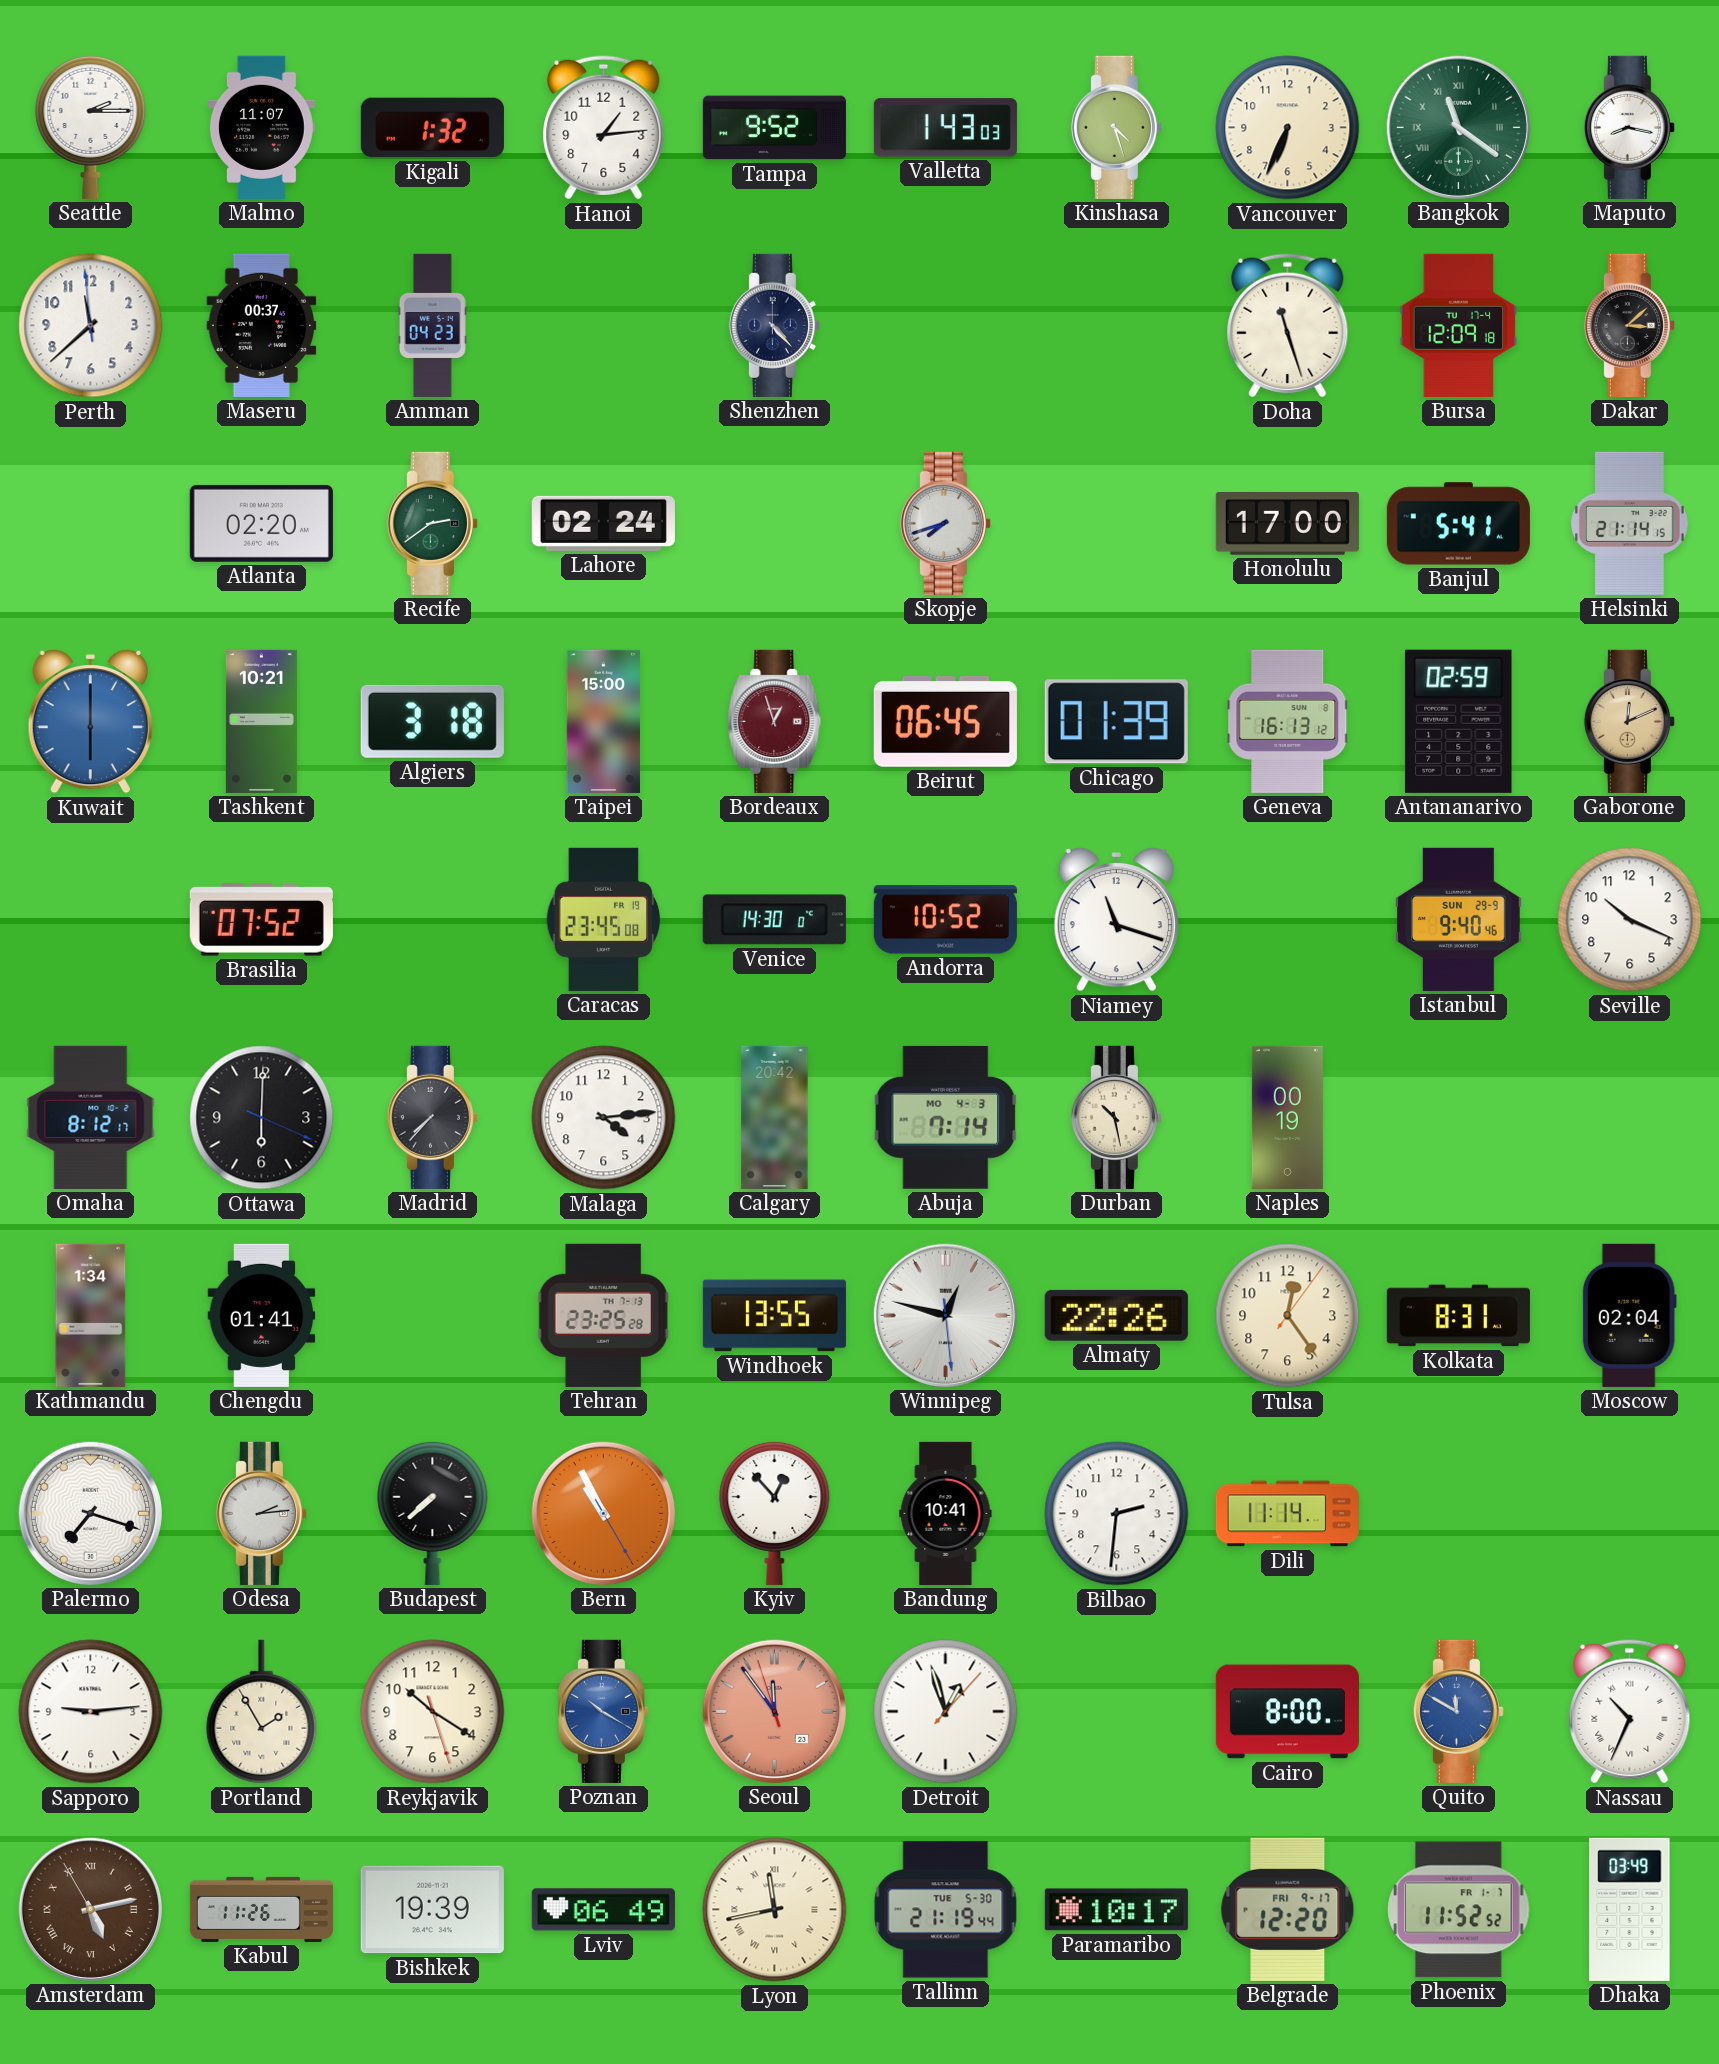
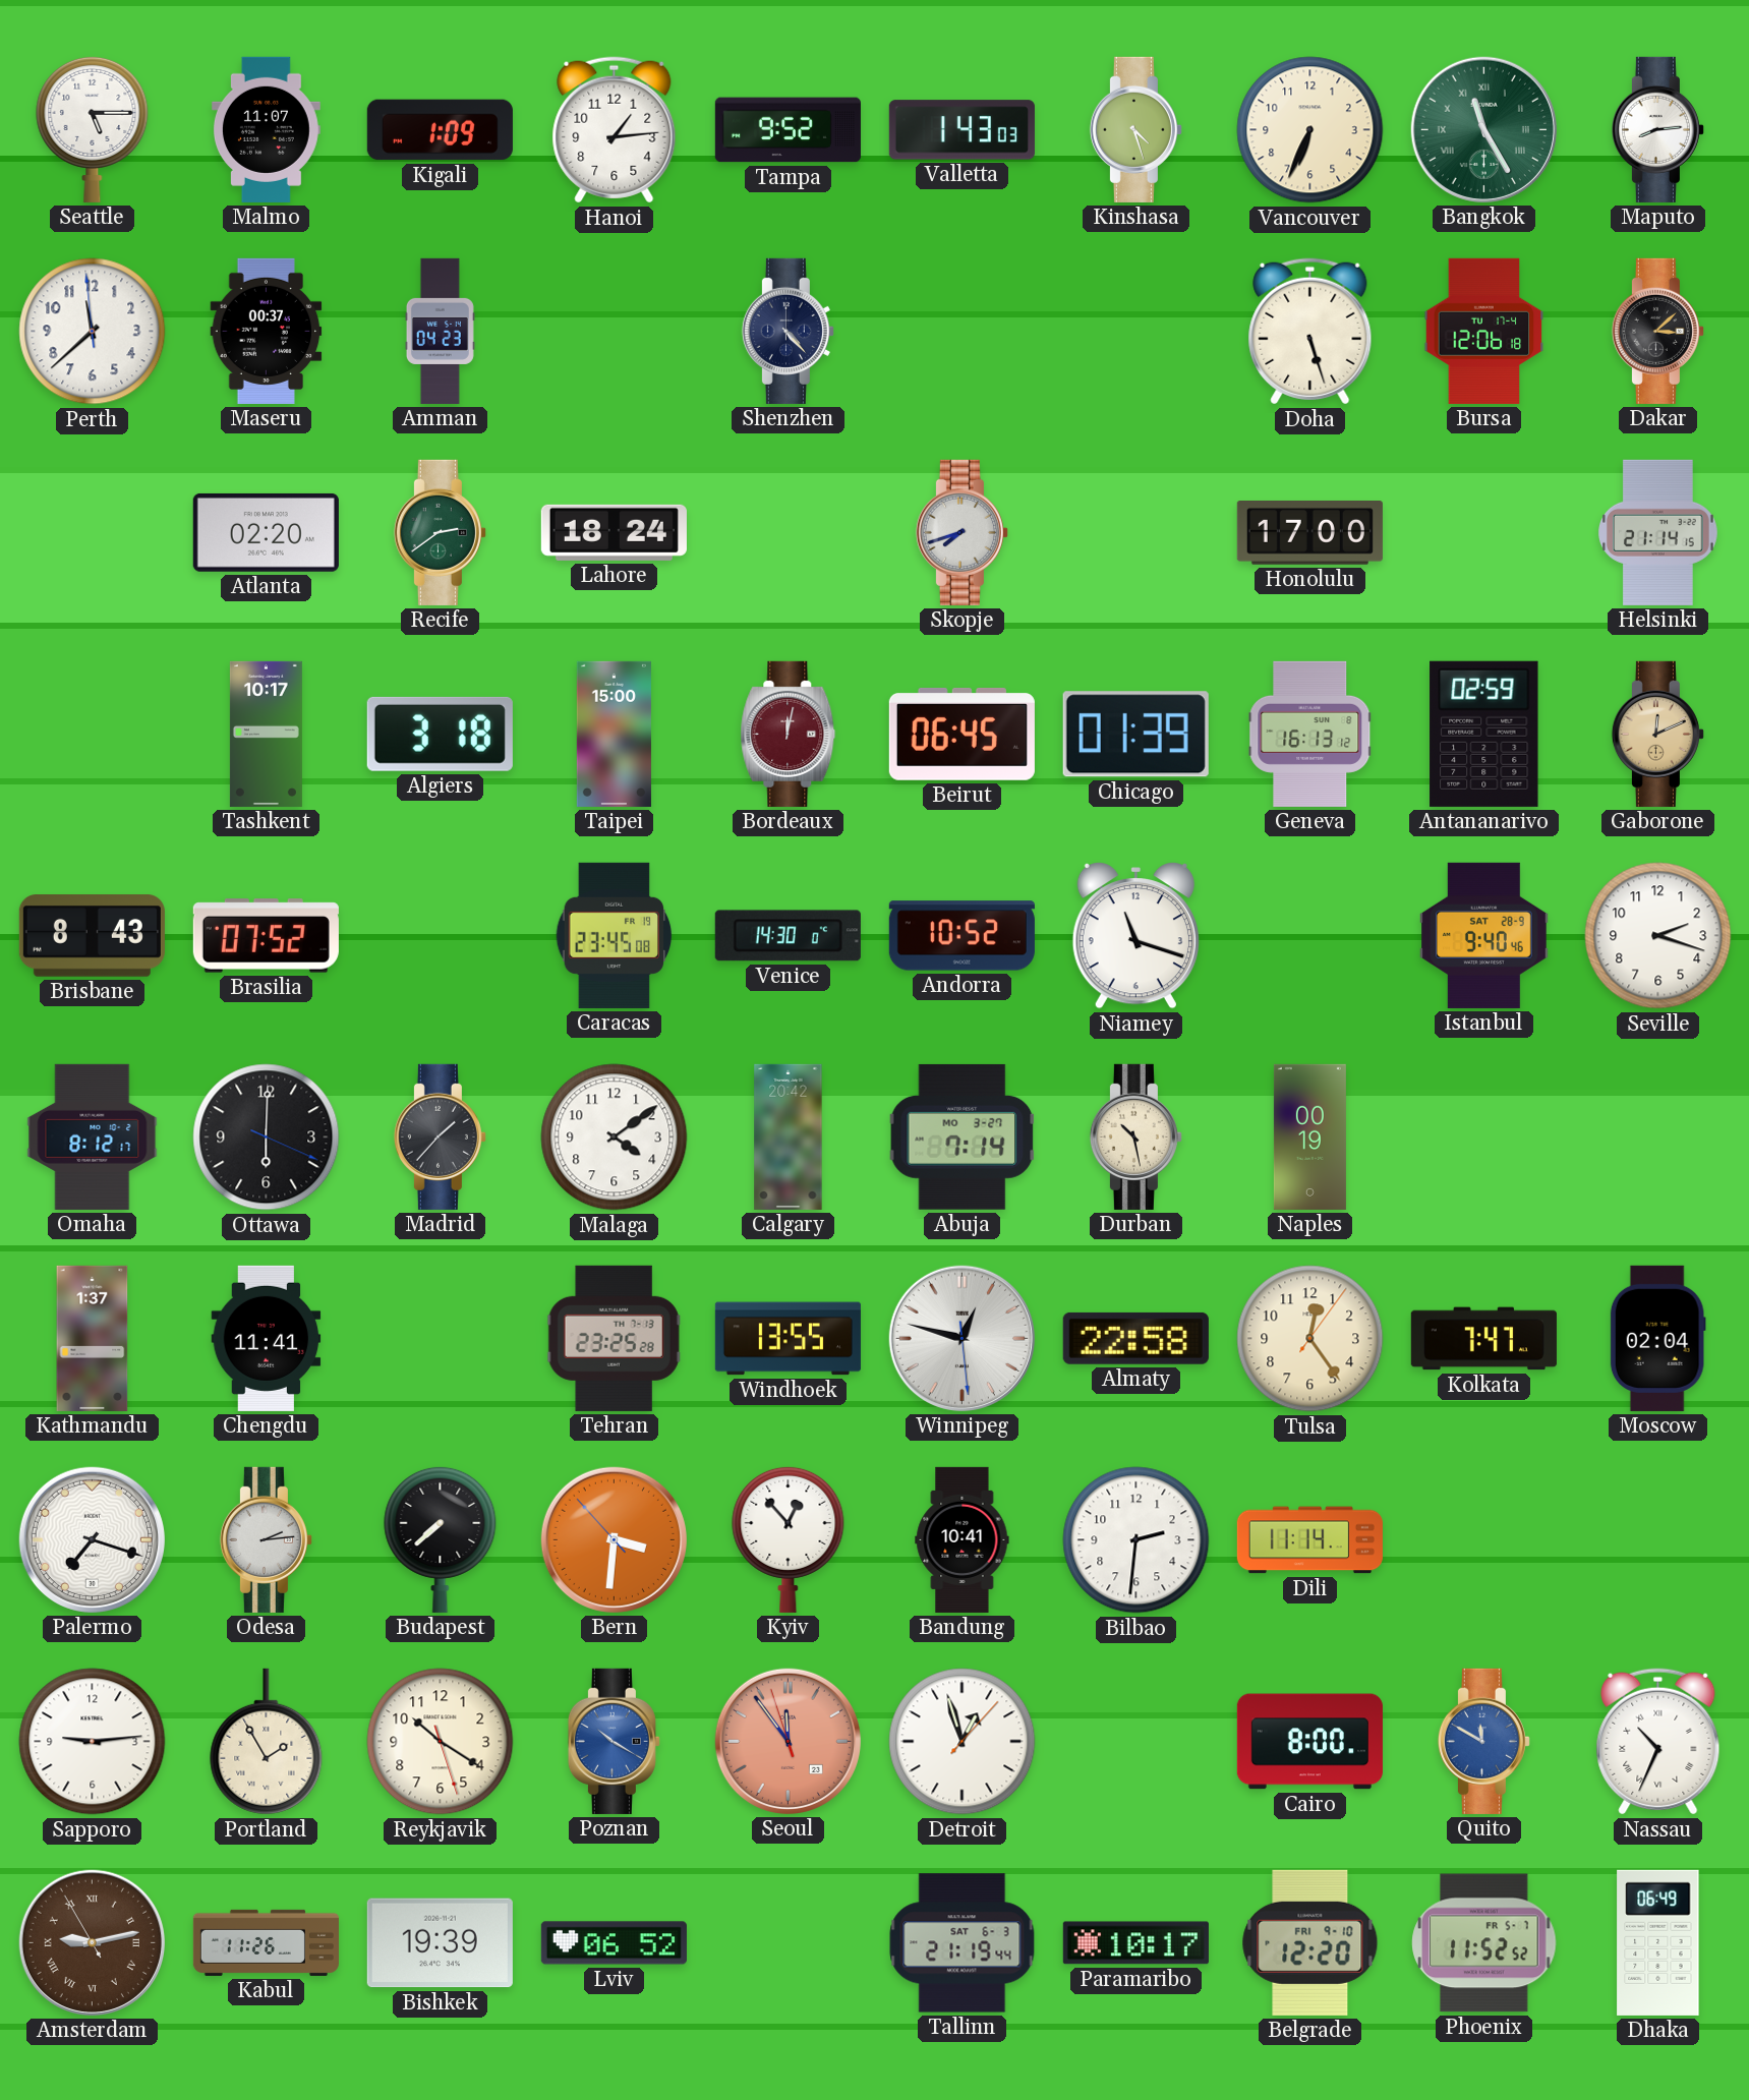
Seattle: 2:15 -> 5:15
Kigali: 1:32 -> 1:09
Bangkok: 11:21 -> 11:25
Maputo: 8:17 -> 8:14
Doha: 11:27 -> 5:27
Bursa: 12:09 -> 12:06
Lahore: 02:24 -> 18:24
Banjul: 5:41 -> none
Kuwait: 6:00 -> none
Tashkent: 10:21 -> 10:17
Bordeaux: 12:57 -> 12:02
Brisbane: none -> 8:43
Istanbul date: SUN 29-9 -> SAT 28-9
Seville: 10:19 -> 2:18
Madrid: 7:37 -> 1:37
Malaga: 4:14 -> 4:09
Abuja date: MO 4-3 -> MO 3-27
Kathmandu: 1:34 -> 1:37
Chengdu: 01:41 -> 11:41
Almaty: 22:26 -> 22:58
Kolkata: 8:31 -> 7:47
Bern: 10:55 -> 3:30
Amsterdam: 5:12 -> 9:12
Lviv: 06:49 -> 06:52
Lyon: 11:43 -> none
Tallinn date: TUE 5-30 -> SAT 6-3
Belgrade date: FRI 9-17 -> FRI 9-10
Phoenix date: FR 1-7 -> FR 5-7
Dhaka: 03:49 -> 06:49
